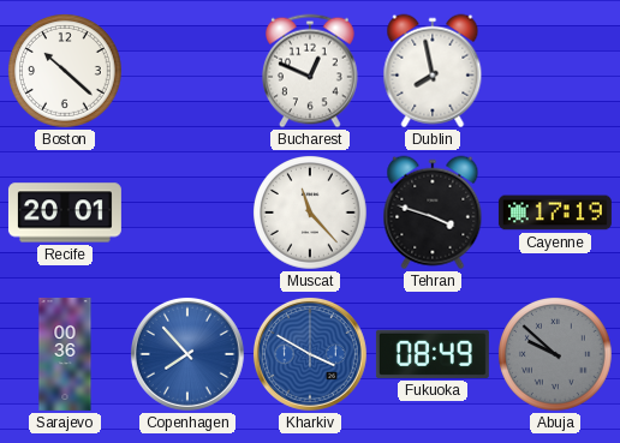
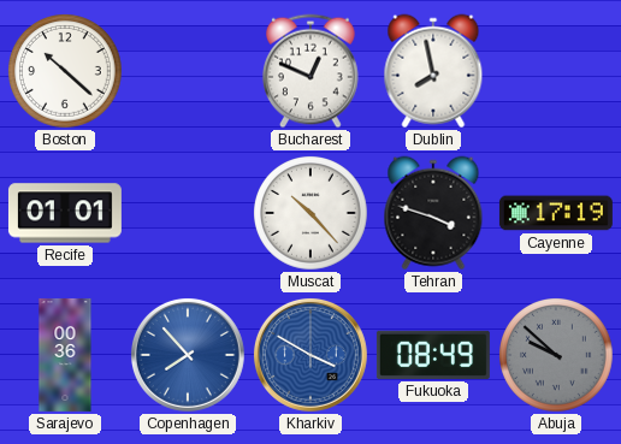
Recife: 20:01 -> 01:01
Muscat: 11:23 -> 10:23
